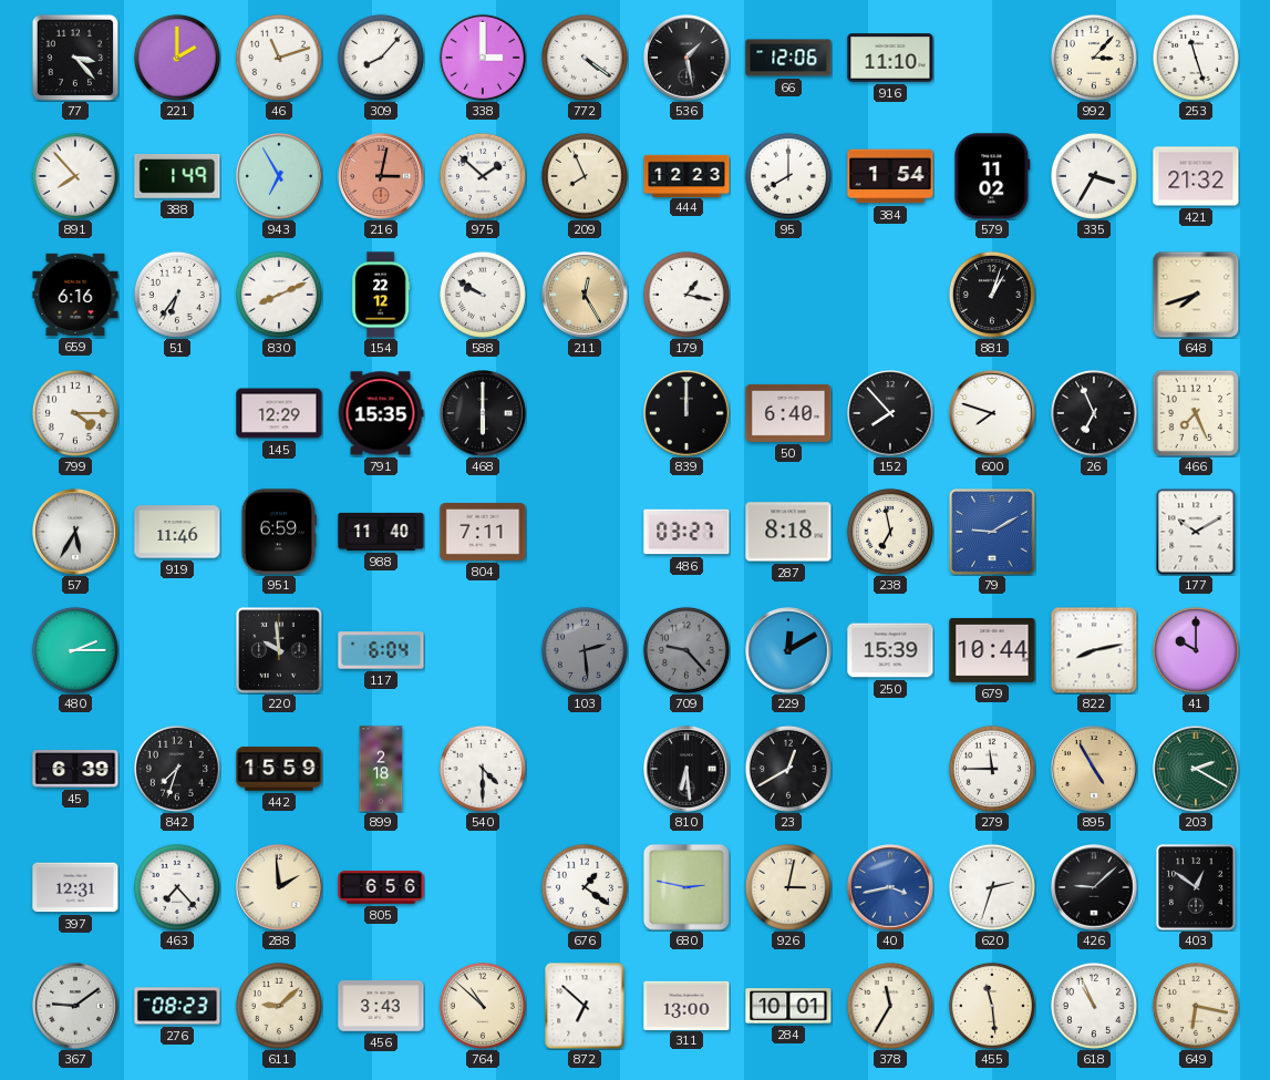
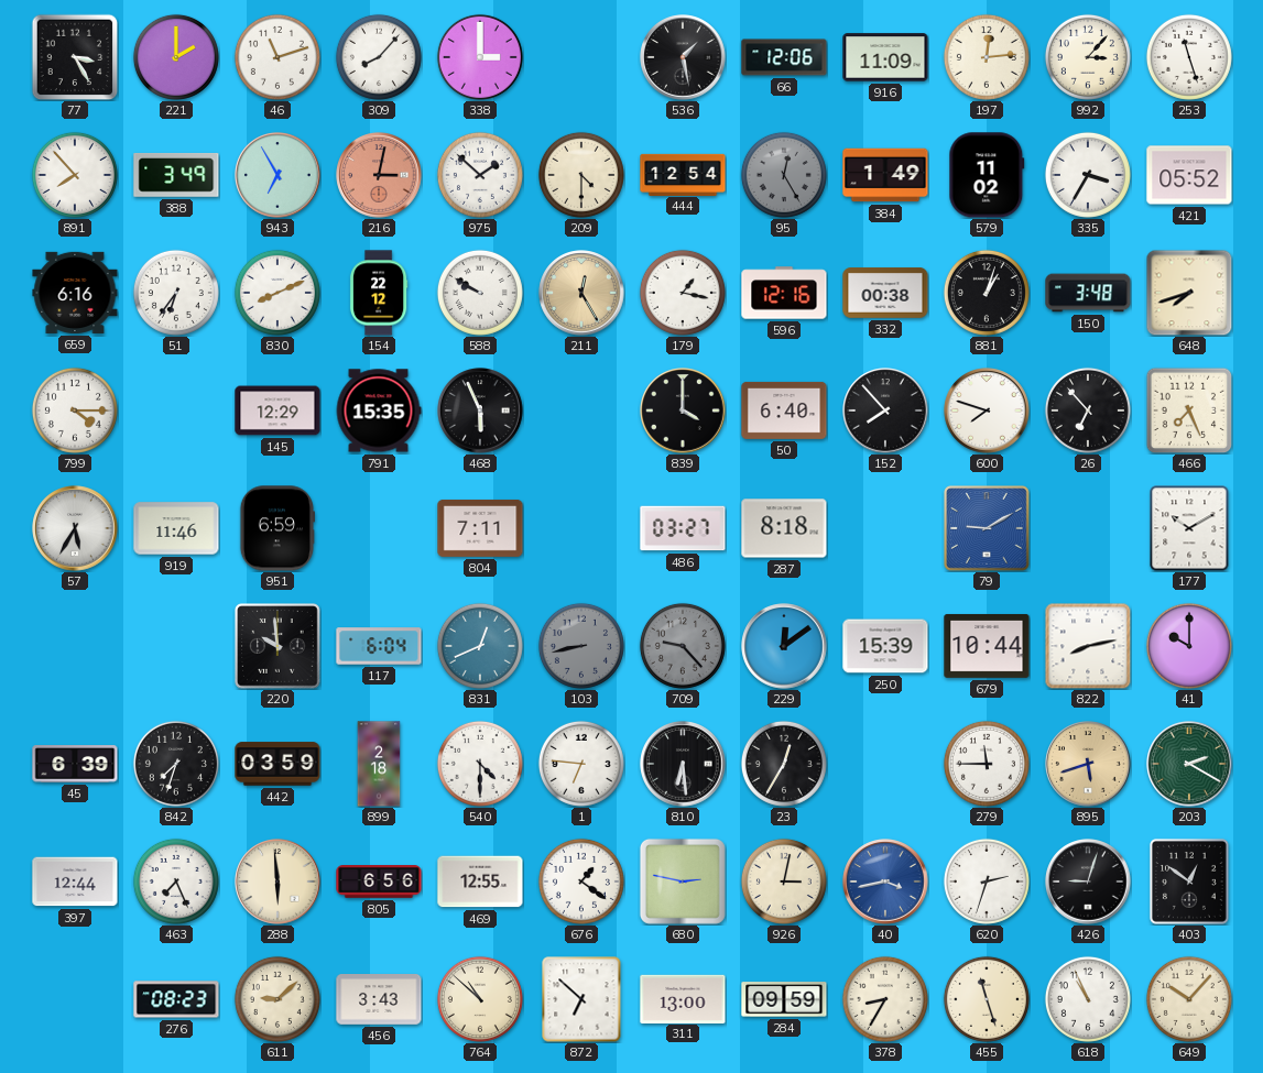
77: 3:23 -> 3:25
772: 4:21 -> none
916: 11:10 -> 11:09
197: none -> 12:14
388: 1:49 -> 3:49
209: 7:56 -> 4:30
444: 12:23 -> 12:54
95: 8:00 -> 12:25
95 dial: white -> grey
384: 1:54 -> 1:49
421: 21:32 -> 05:52
596: none -> 12:16
332: none -> 00:38
150: none -> 3:48
468: 6:00 -> 5:56
839: 12:00 -> 4:00
26: 6:56 -> 6:53
988: 11:40 -> none
238: 6:58 -> none
480: 2:15 -> none
831: none -> 12:41
103: 2:29 -> 8:43
229: 12:10 -> 12:09
442: 15:59 -> 03:59
1: none -> 6:46
23: 12:40 -> 12:35
895: 4:55 -> 5:42
397: 12:31 -> 12:44
463: 7:23 -> 7:26
288: 1:59 -> 5:59
469: none -> 12:55
426: 9:08 -> 9:03
367: 9:09 -> none
284: 10:01 -> 09:59
378: 11:35 -> 8:35
455: 11:29 -> 11:27
649: 6:17 -> 10:07
